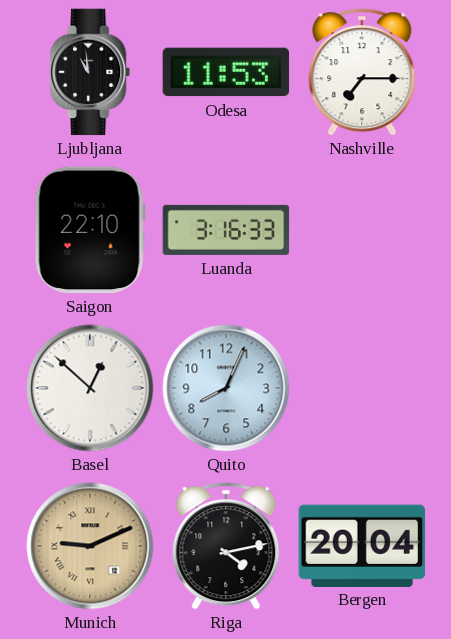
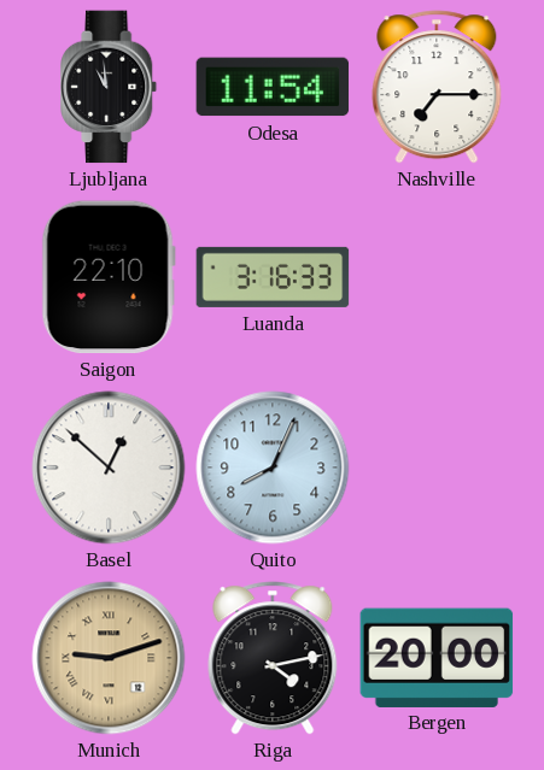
Odesa: 11:53 -> 11:54
Munich: 9:11 -> 9:12
Bergen: 20:04 -> 20:00
